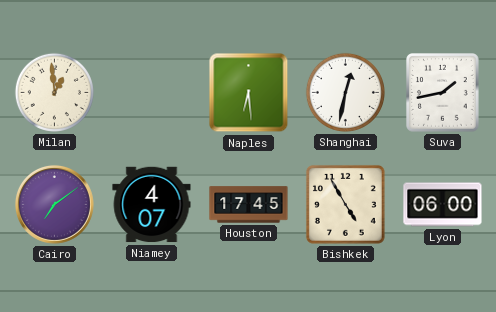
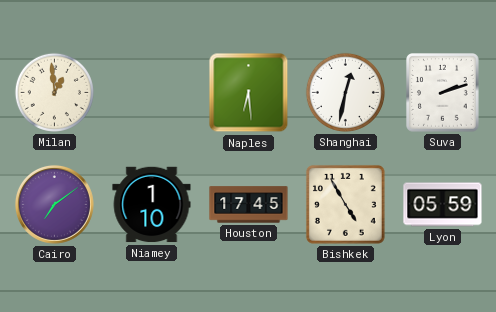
Suva: 1:43 -> 2:12
Niamey: 4:07 -> 1:10
Lyon: 06:00 -> 05:59
